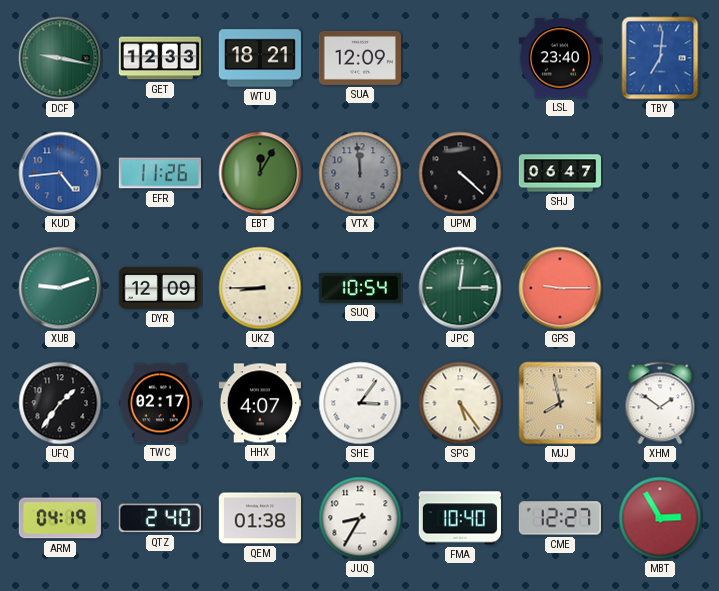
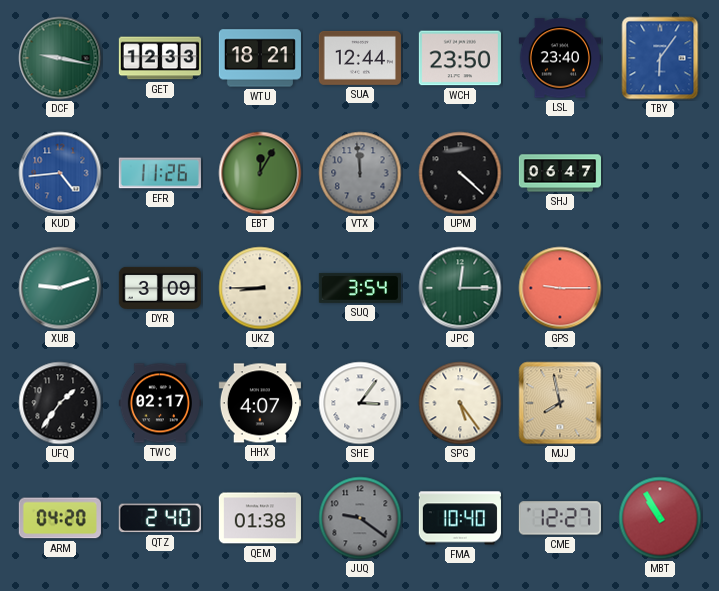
SUA: 12:09 -> 12:44
WCH: none -> 23:50
TBY: 7:01 -> 6:06
DYR: 12:09 -> 3:09
SUQ: 10:54 -> 3:54
XHM: 1:51 -> none
ARM: 04:19 -> 04:20
JUQ: 8:35 -> 9:21
JUQ dial: white -> grey
MBT: 2:55 -> 10:55
